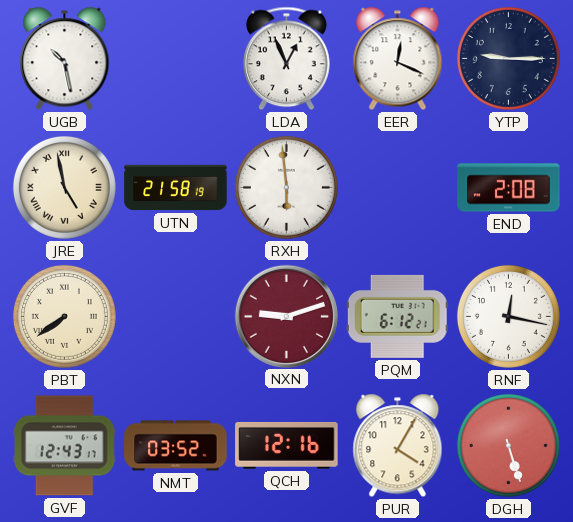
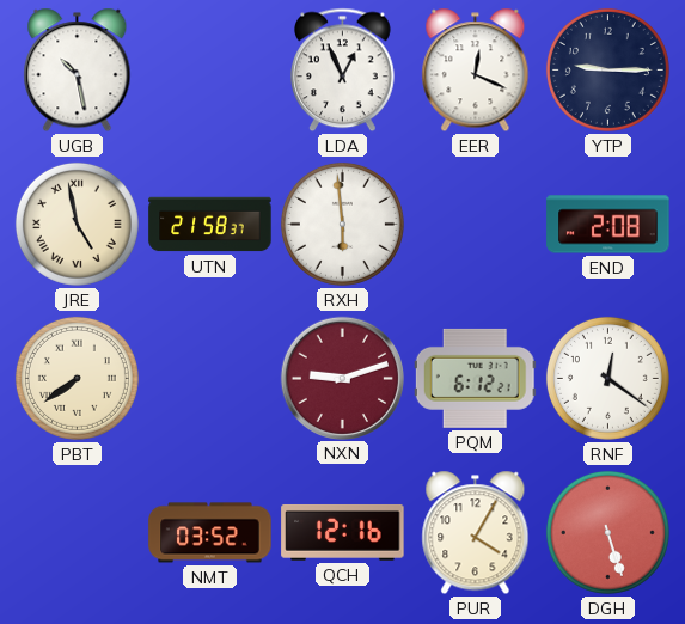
UTN: 21:58:19 -> 21:58:37
RNF: 12:17 -> 12:21
GVF: 12:43 -> none
